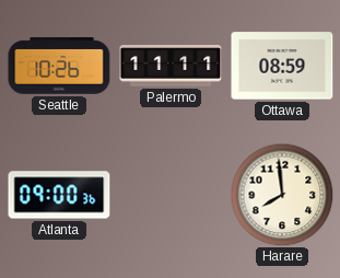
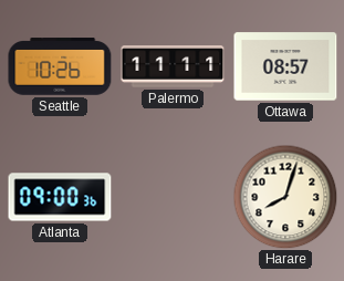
Ottawa: 08:59 -> 08:57
Harare: 7:59 -> 8:03
